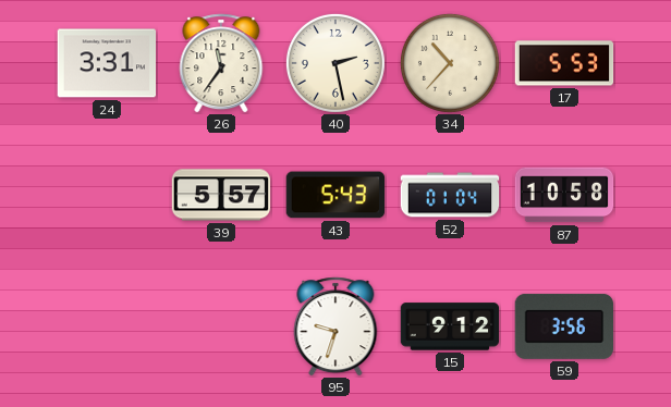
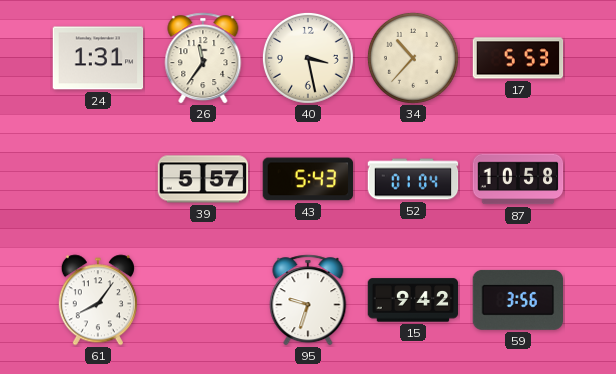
24: 3:31 -> 1:31
40: 2:28 -> 3:28
61: none -> 8:06
15: 9:12 -> 9:42
